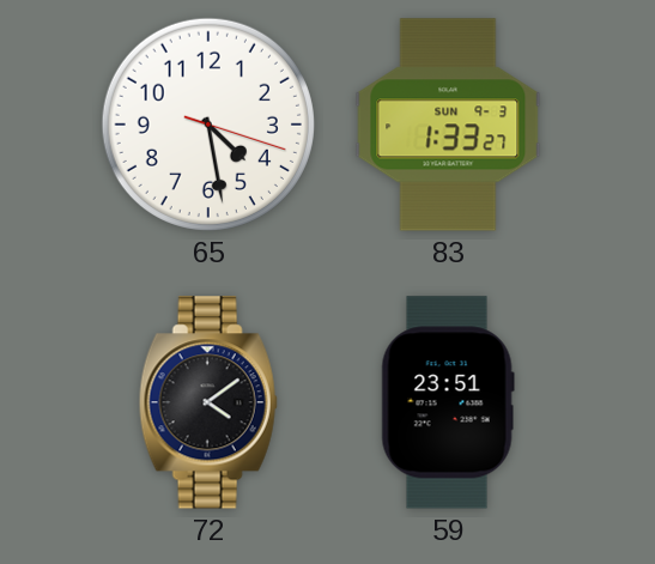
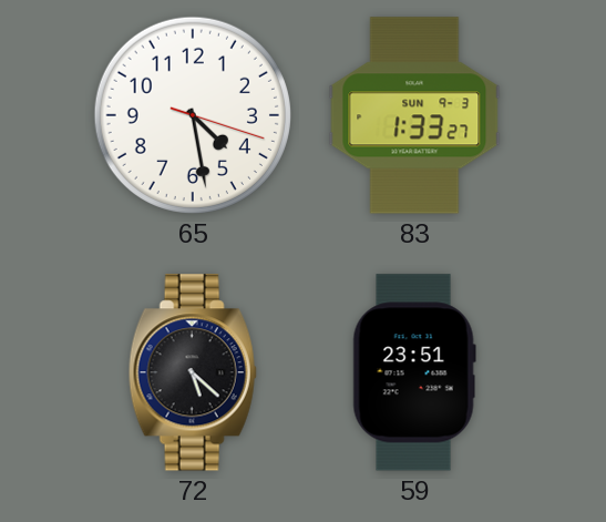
72: 4:09 -> 5:22
